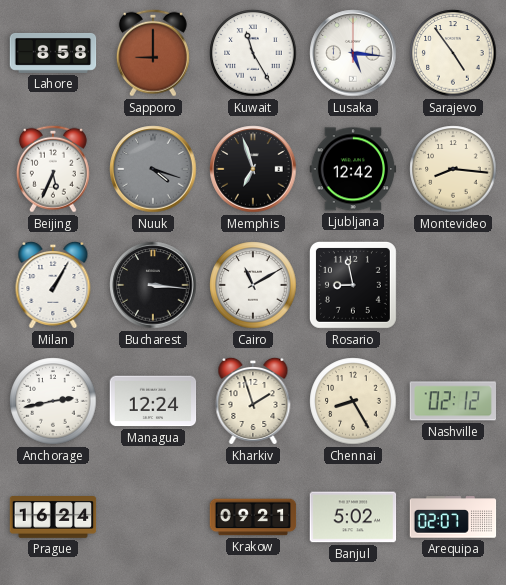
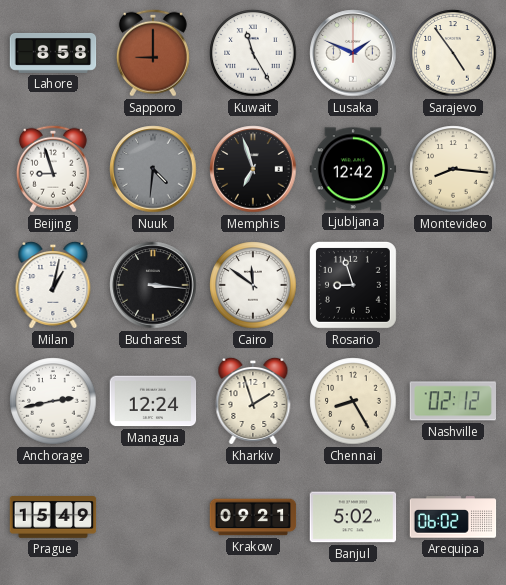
Lusaka: 5:16 -> 1:49
Beijing: 5:34 -> 8:57
Nuuk: 4:18 -> 4:31
Milan: 1:05 -> 1:02
Cairo: 11:10 -> 11:51
Rosario: 8:58 -> 8:57
Prague: 16:24 -> 15:49
Arequipa: 02:07 -> 06:02
